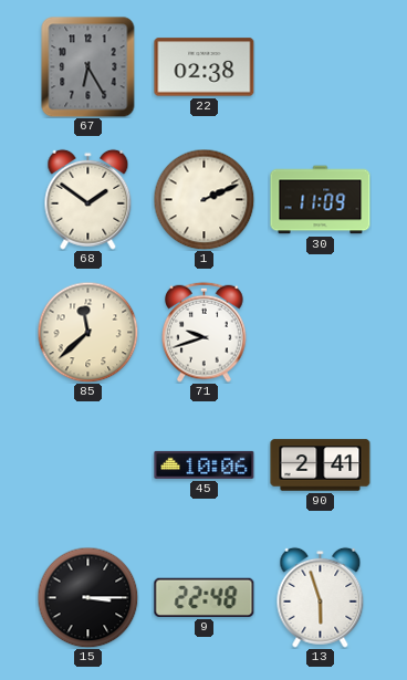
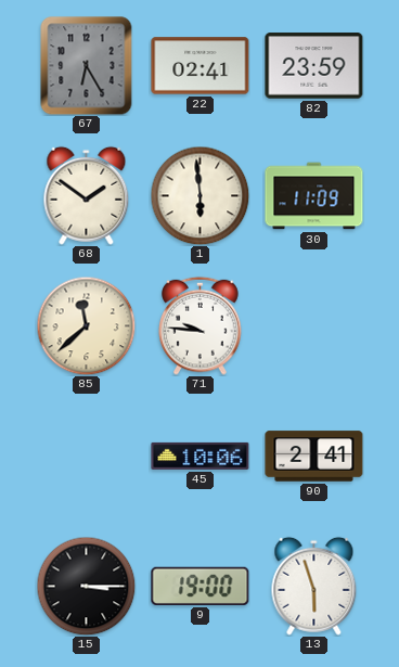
22: 02:38 -> 02:41
82: none -> 23:59
1: 2:11 -> 5:59
71: 9:42 -> 9:46
9: 22:48 -> 19:00
